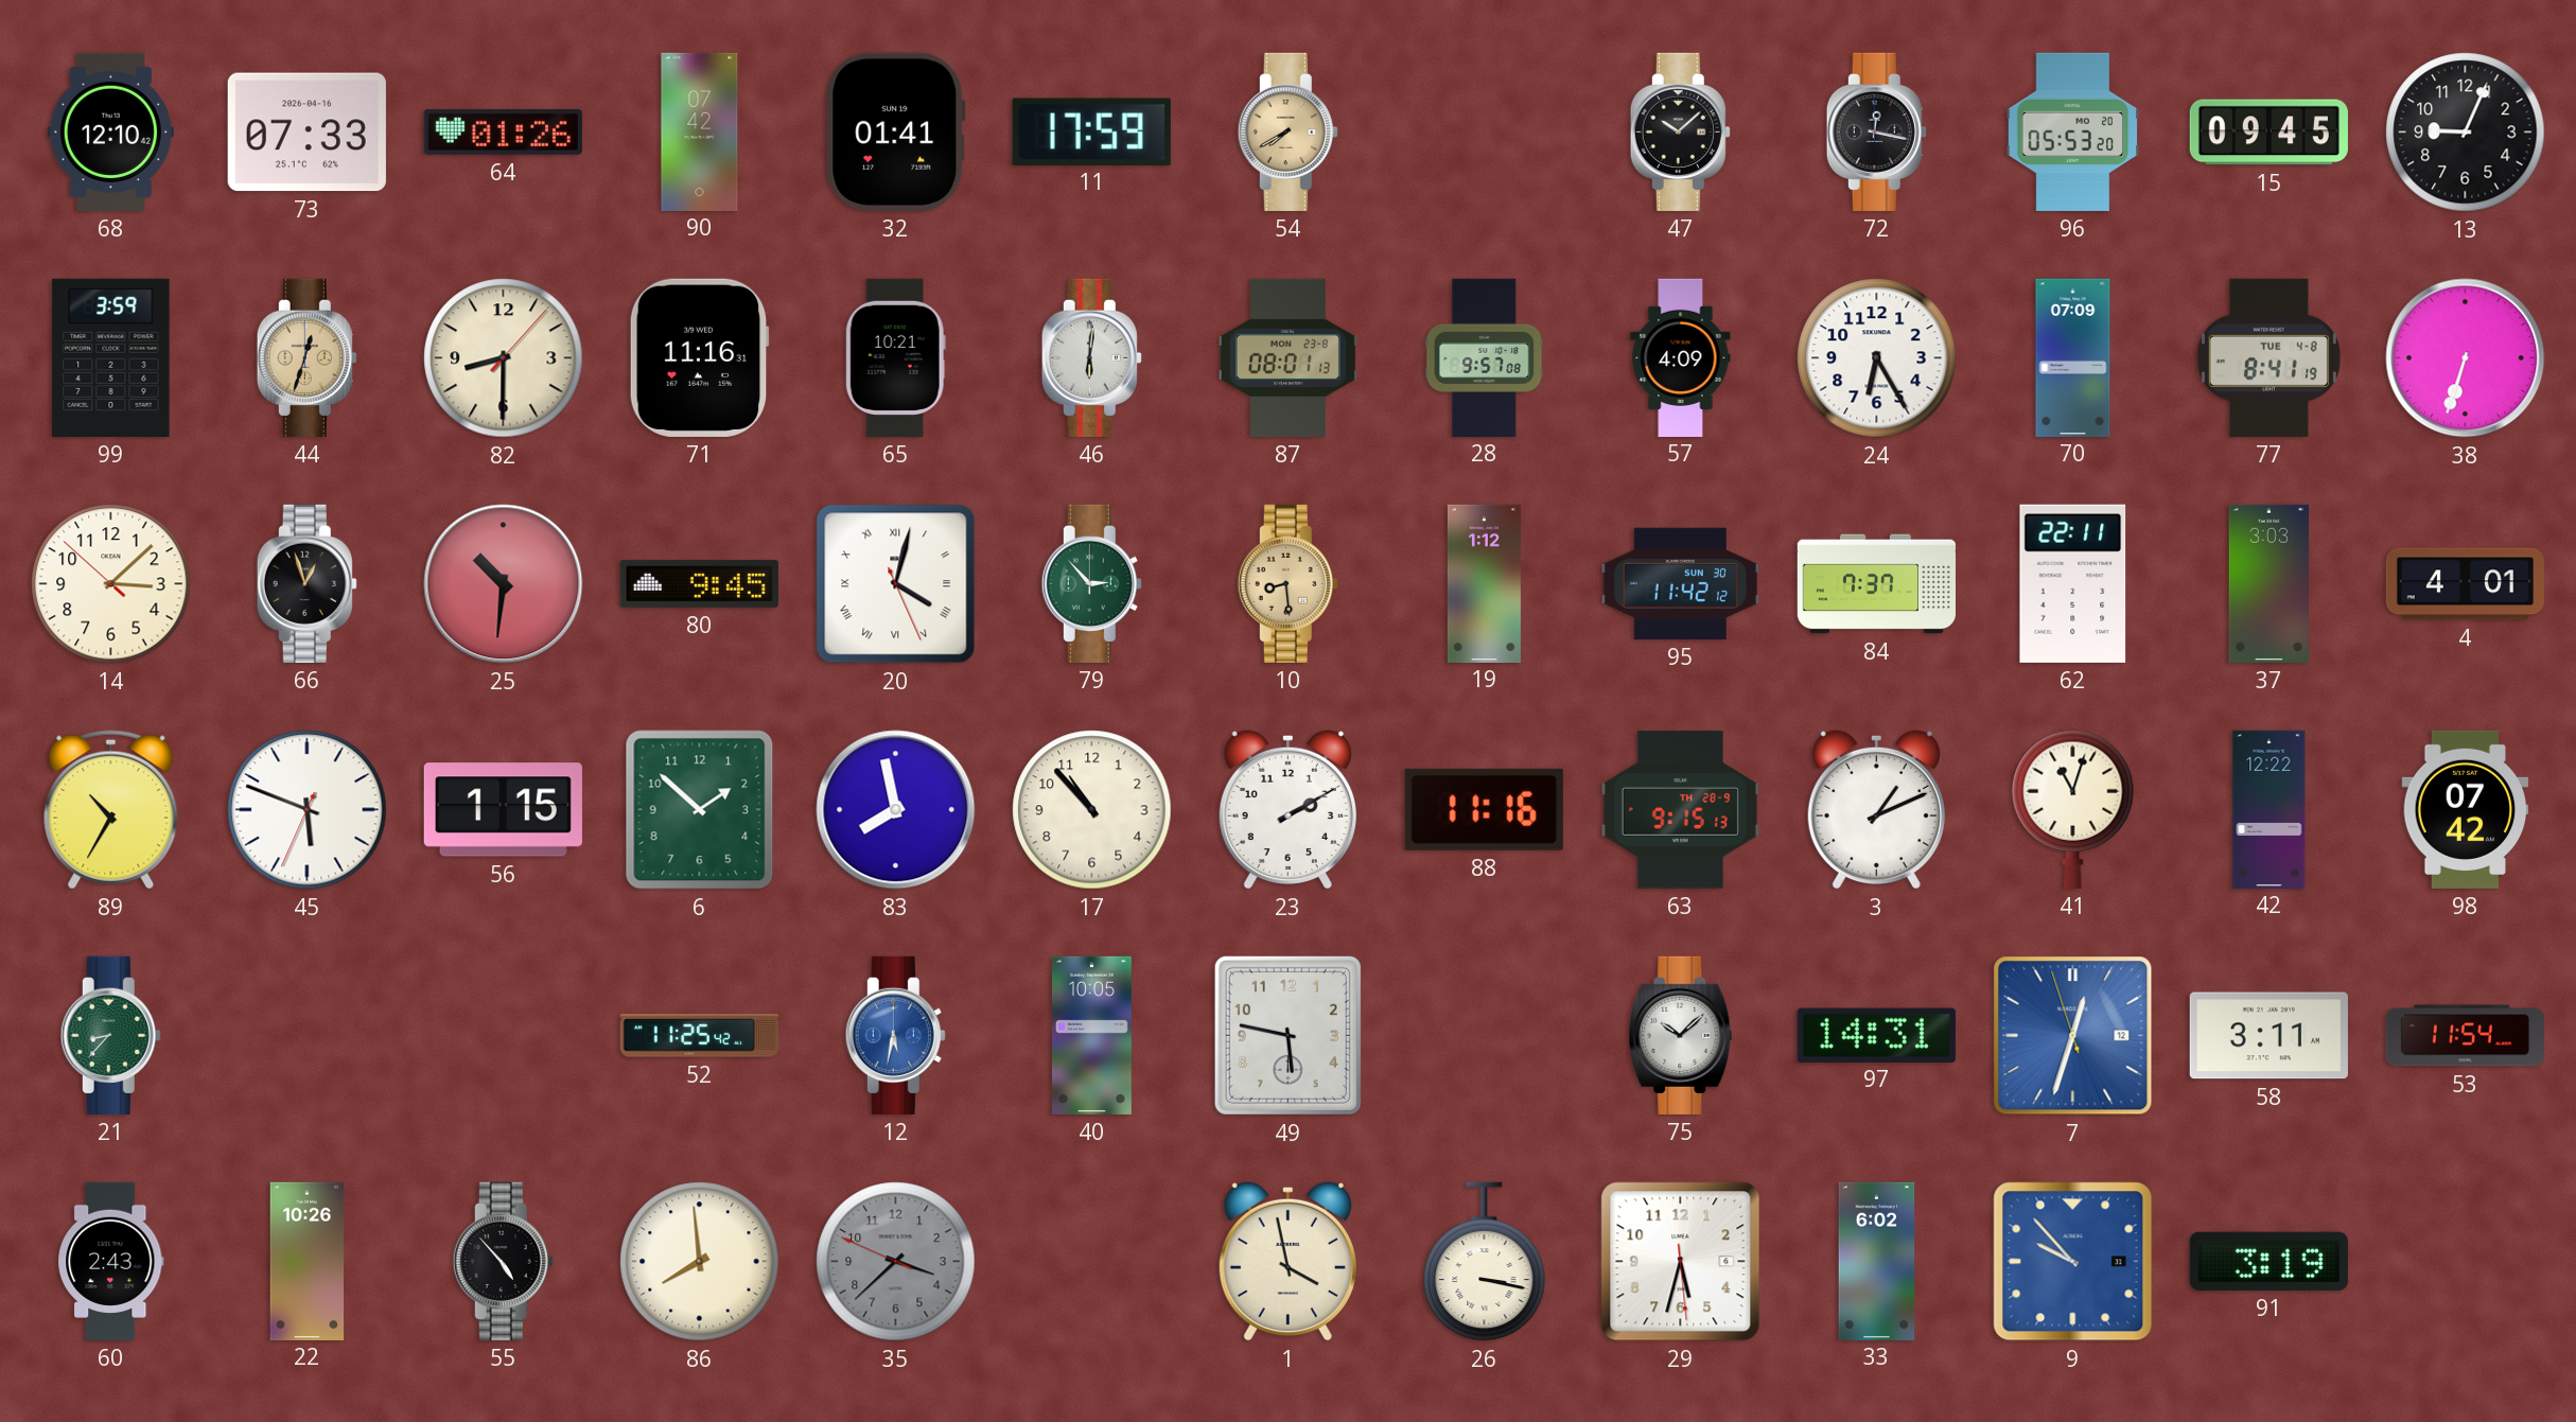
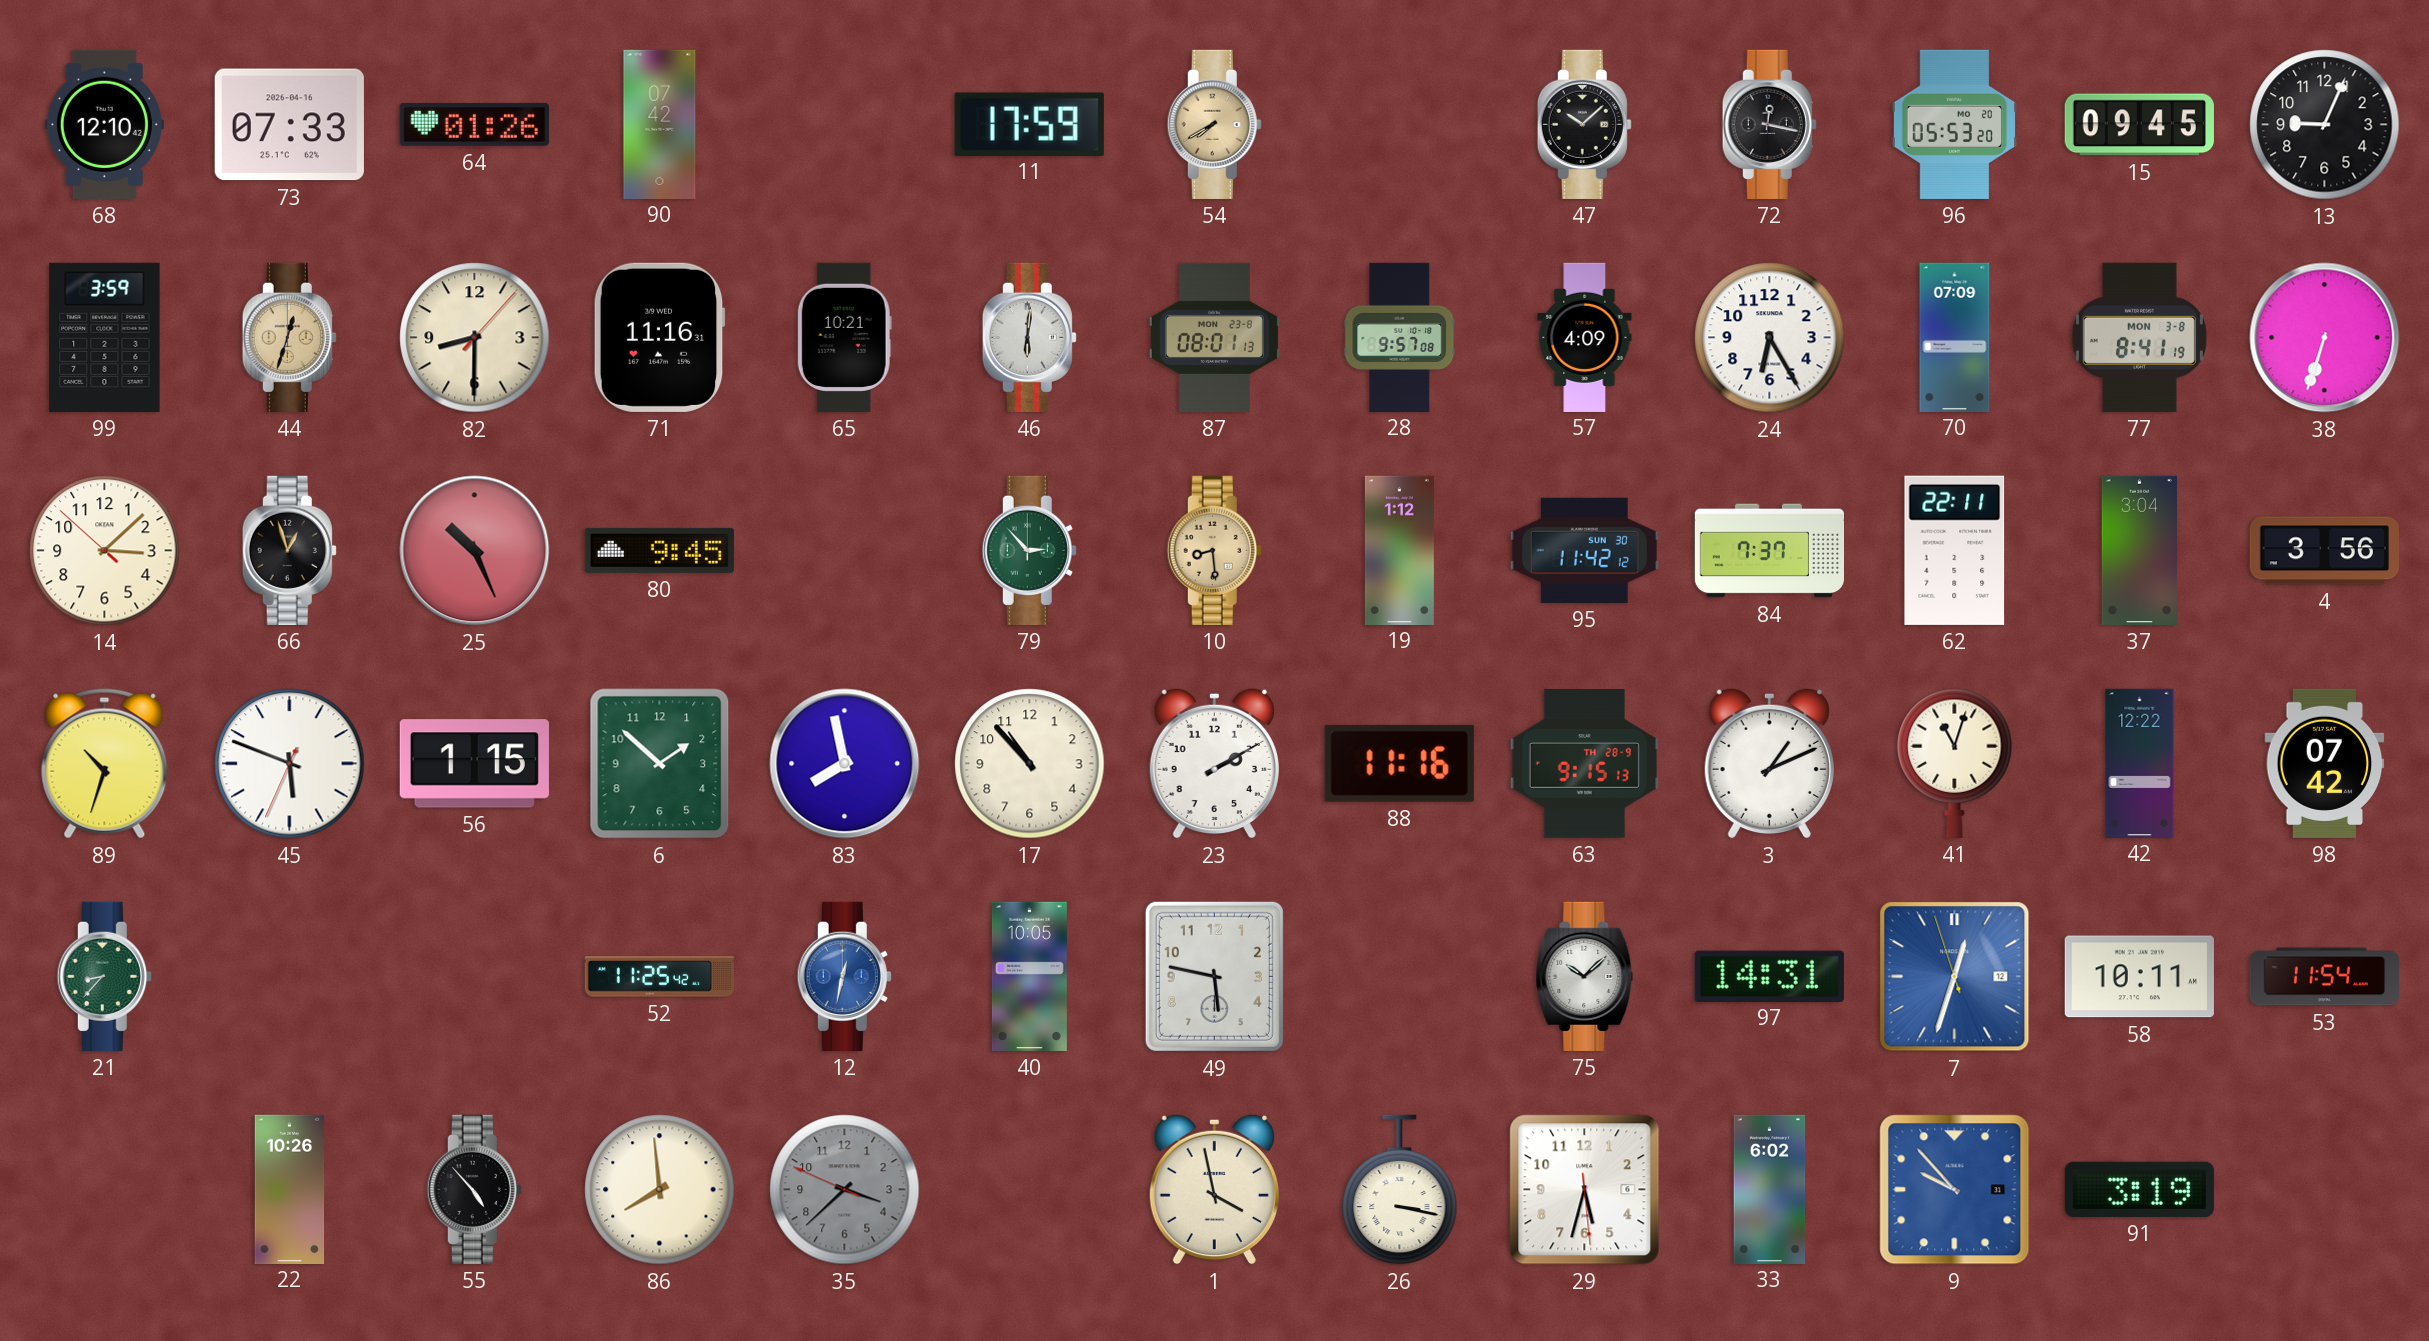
32: 01:41 -> none
77 date: TUE 4-8 -> MON 3-8
25: 10:31 -> 10:26
20: 4:02 -> none
37: 3:03 -> 3:04
4: 4:01 -> 3:56
89: 10:35 -> 10:33
12: 5:32 -> 12:32
58: 3:11 -> 10:11
60: 2:43 -> none
